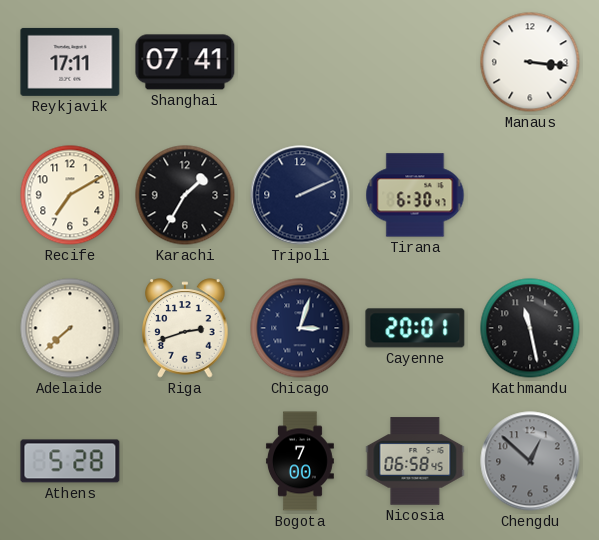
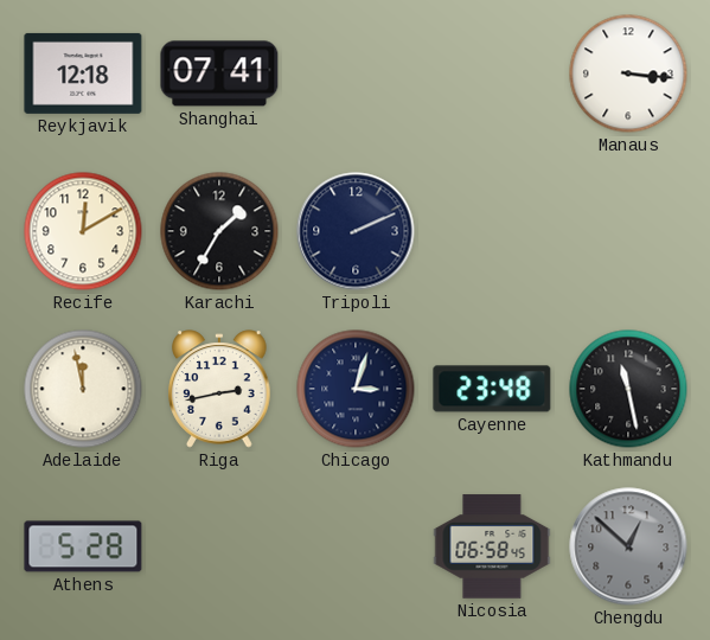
Reykjavik: 17:11 -> 12:18
Recife: 7:10 -> 12:10
Tirana: 6:30 -> none
Adelaide: 7:38 -> 11:58
Riga: 2:42 -> 2:43
Cayenne: 20:01 -> 23:48
Bogota: 7:00 -> none
